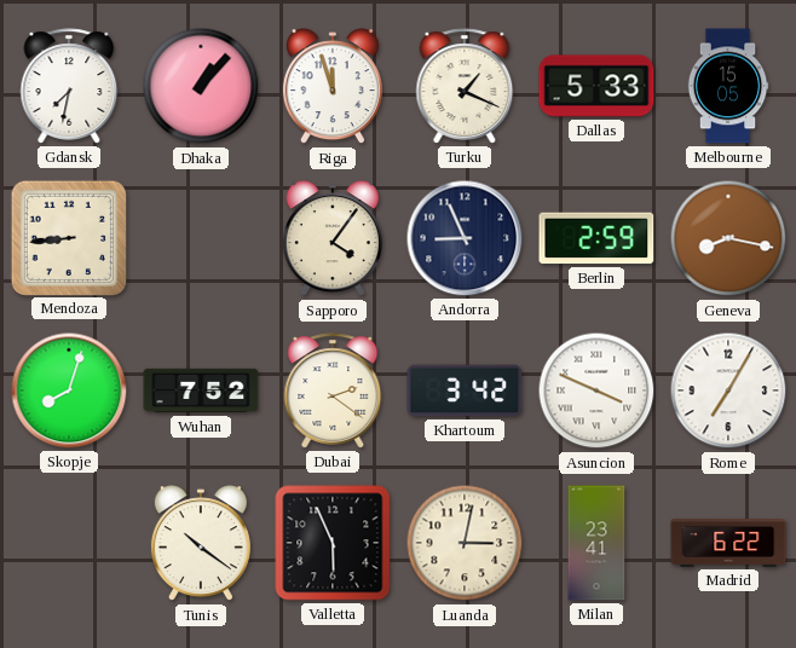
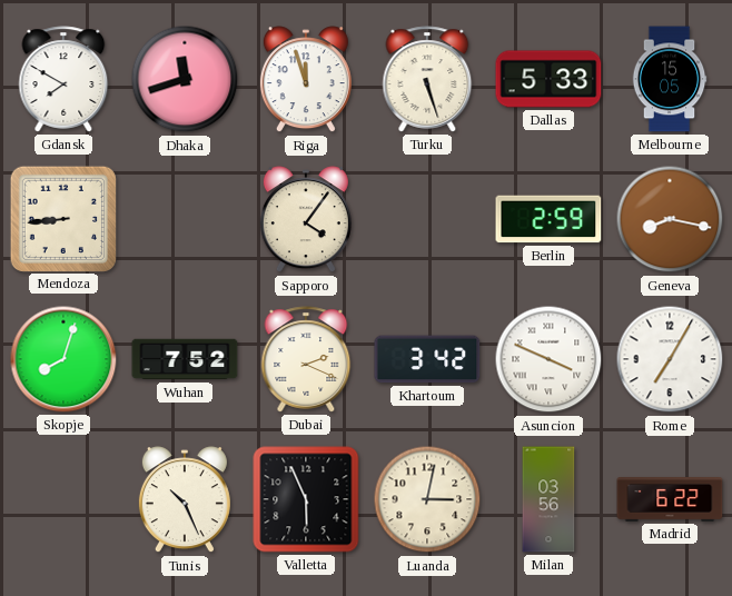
Gdansk: 7:32 -> 7:50
Dhaka: 1:07 -> 11:42
Turku: 1:19 -> 5:27
Andorra: 8:56 -> none
Dubai: 2:21 -> 2:19
Tunis: 10:21 -> 10:26
Milan: 23:41 -> 03:56
